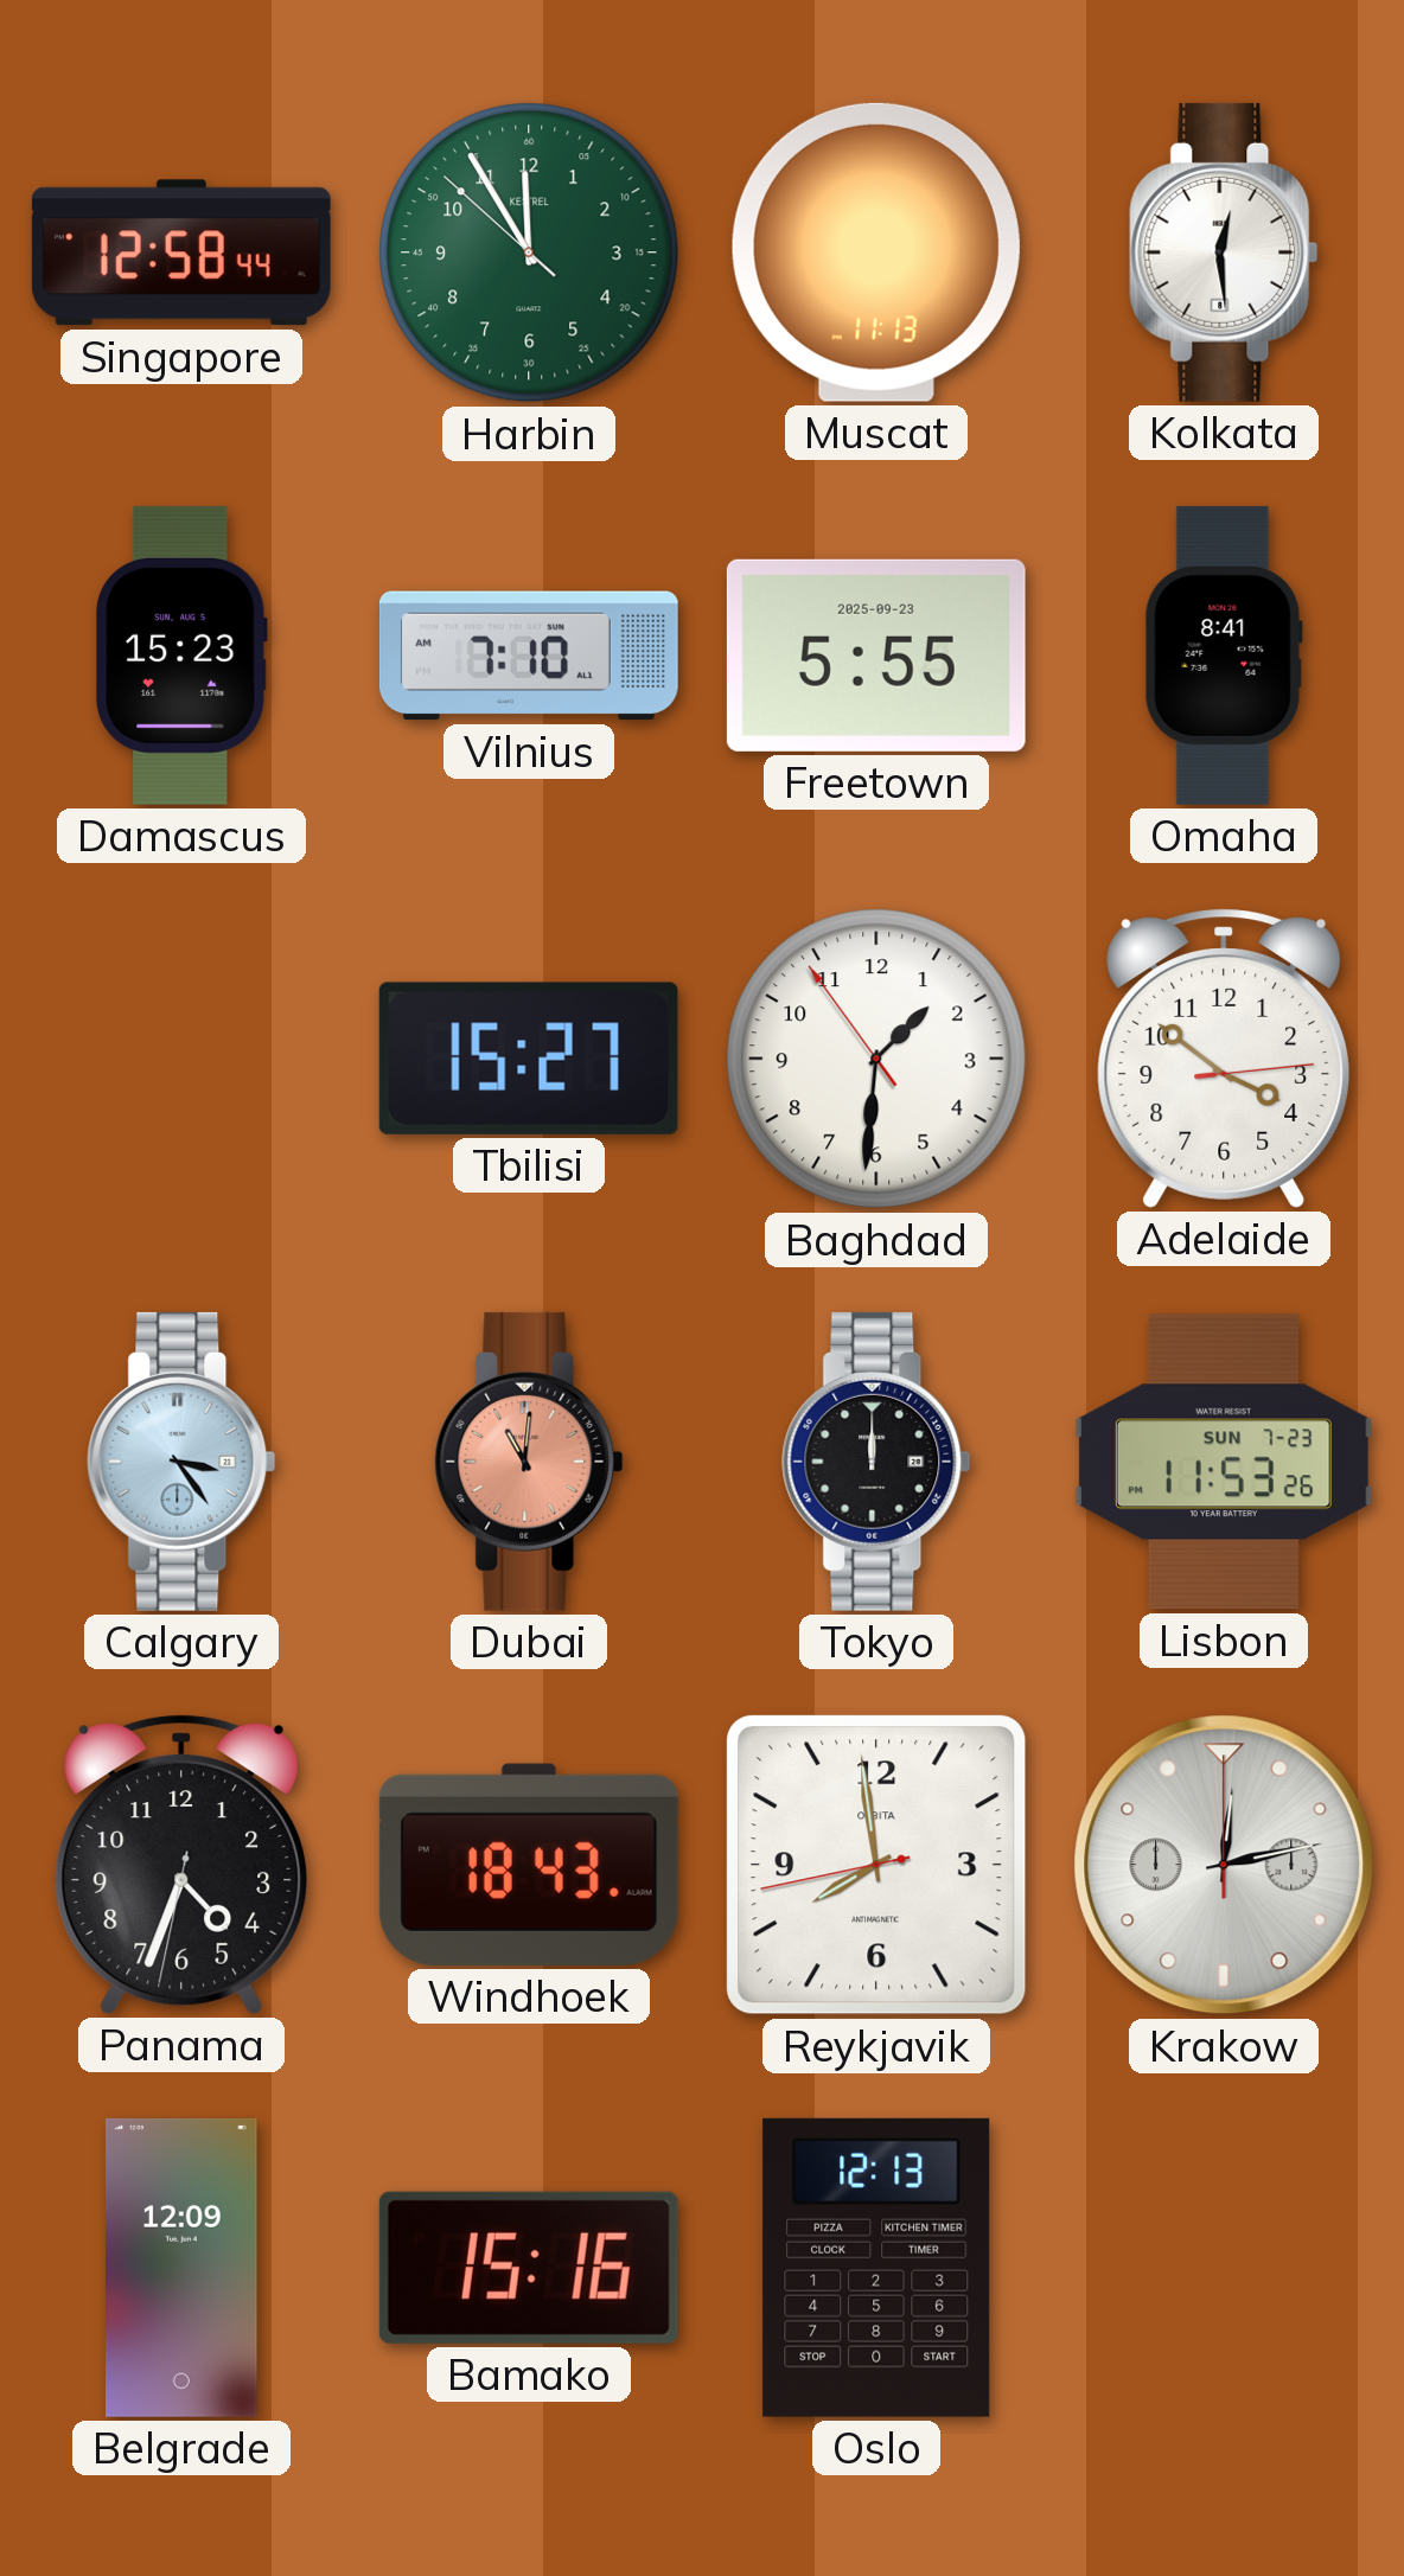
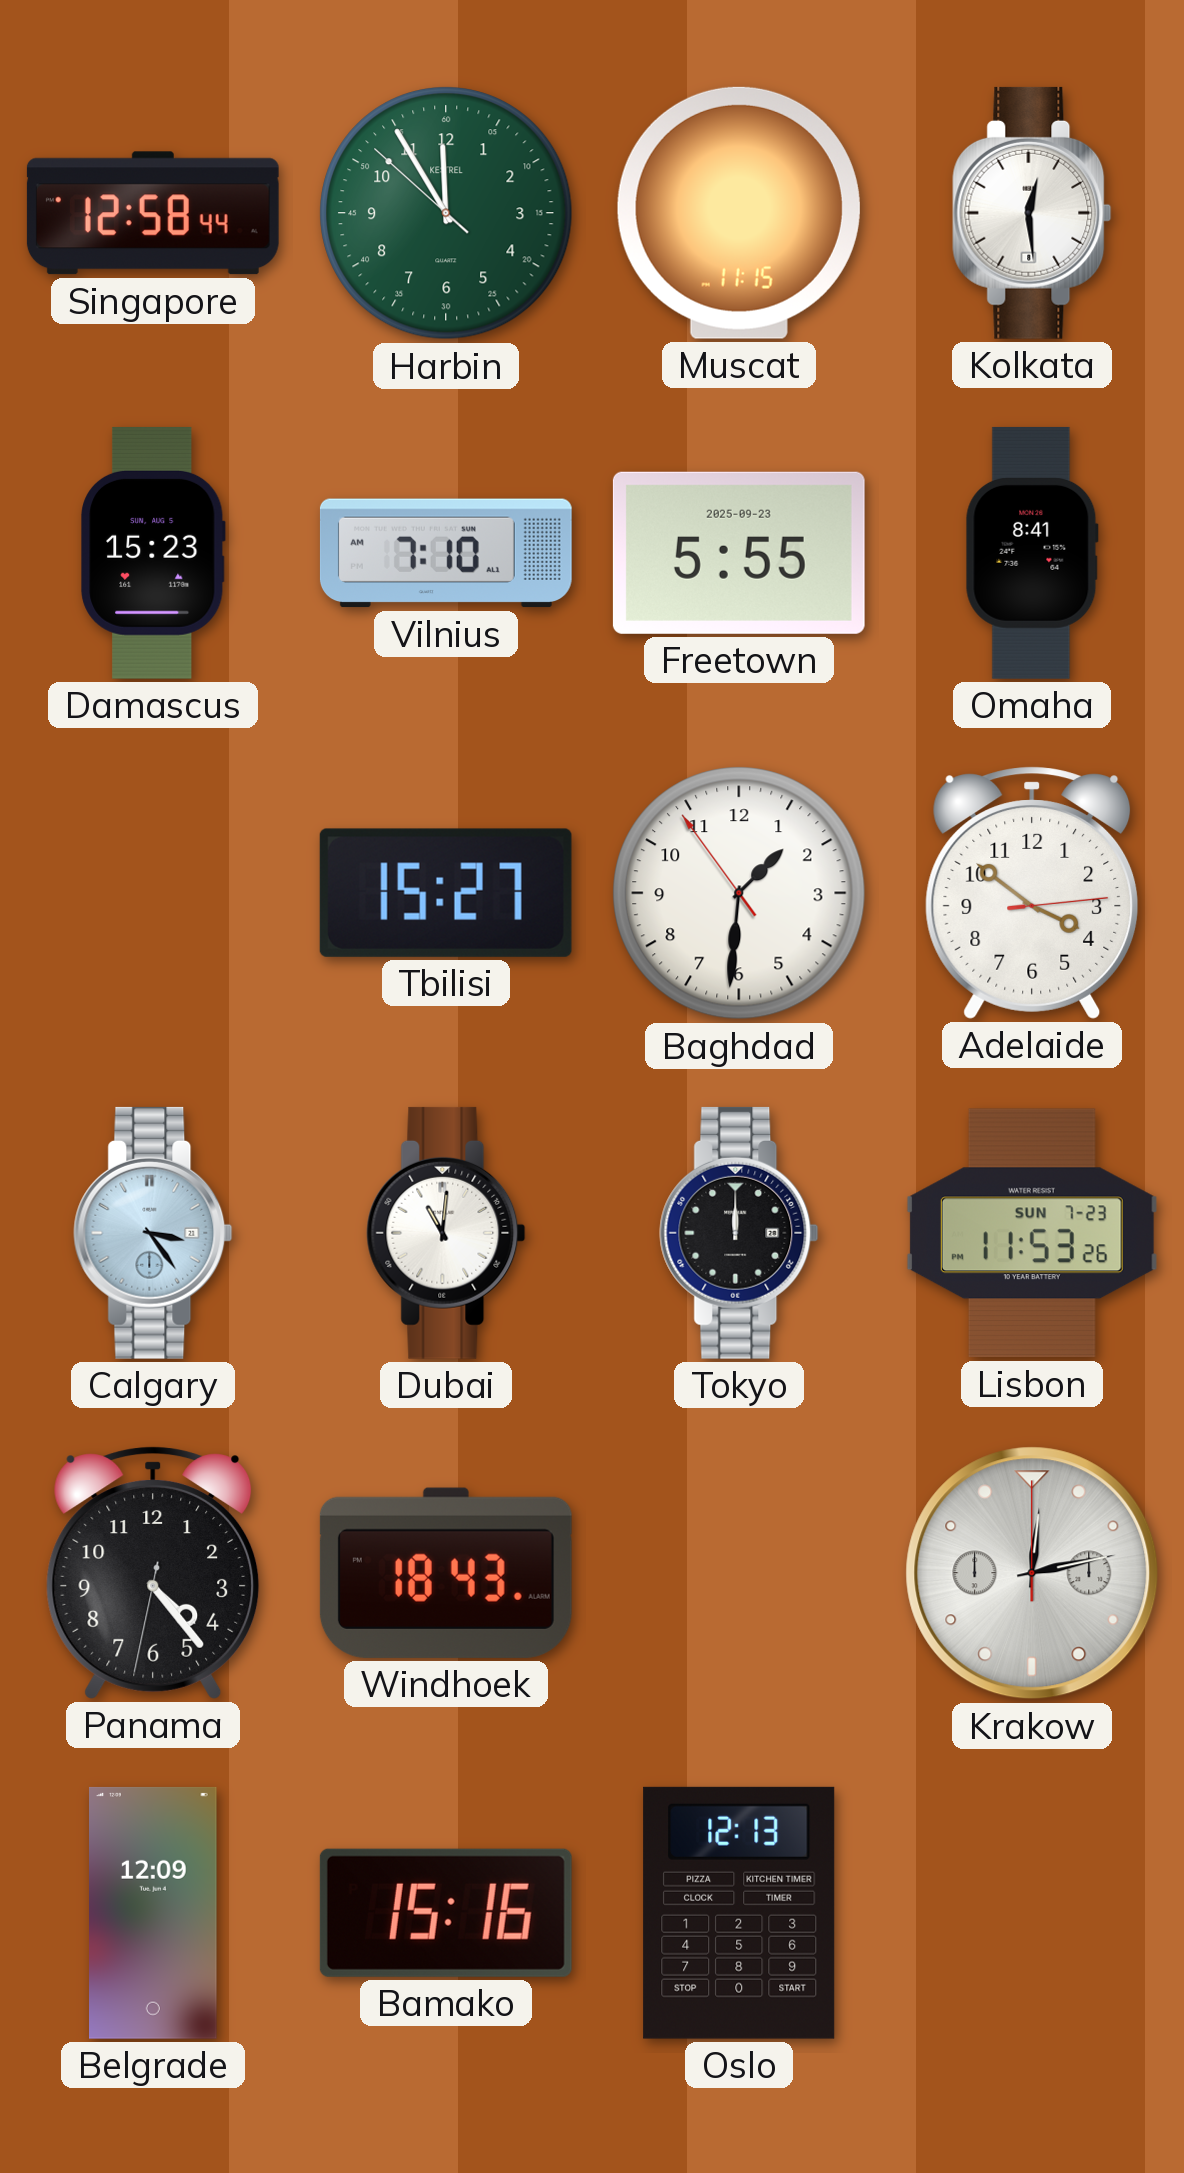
Muscat: 11:13 -> 11:15
Dubai dial: salmon -> white
Panama: 4:33 -> 4:23
Reykjavik: 7:58 -> none
